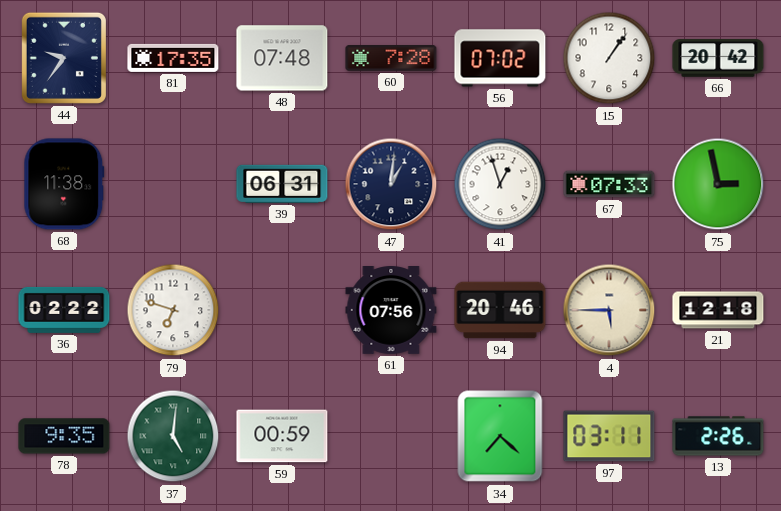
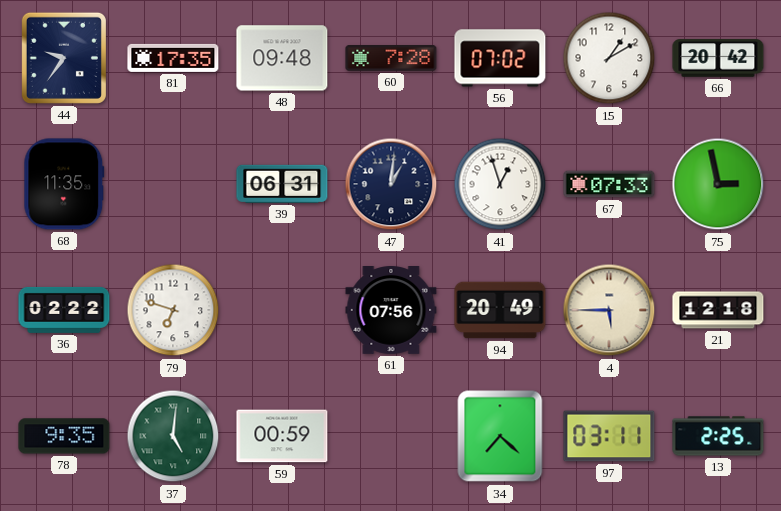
48: 07:48 -> 09:48
15: 1:06 -> 1:10
68: 11:38 -> 11:35
94: 20:46 -> 20:49
13: 2:26 -> 2:25
